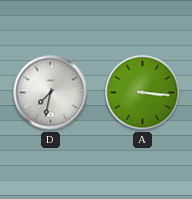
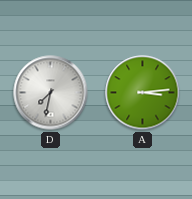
A: 3:16 -> 3:14
